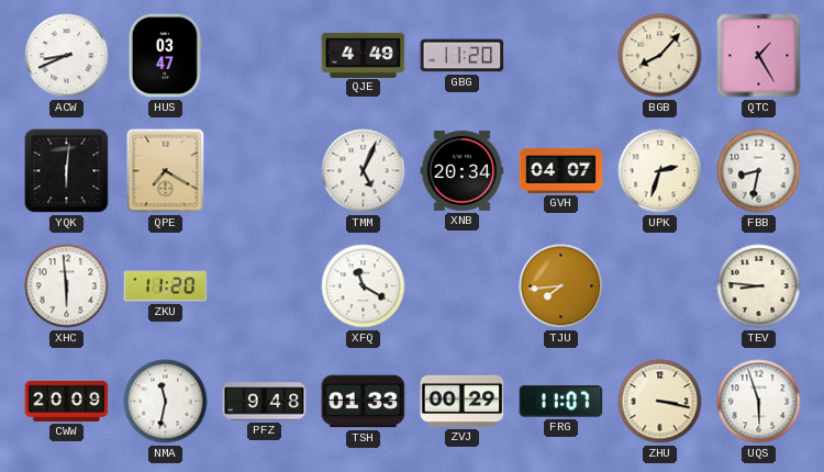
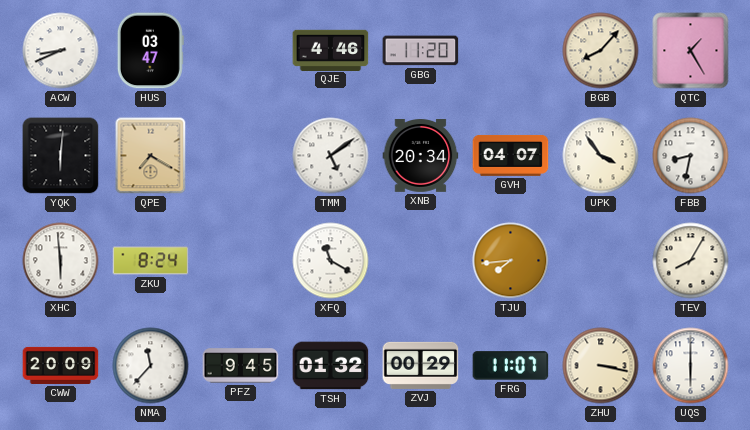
QJE: 4:49 -> 4:46
TMM: 5:04 -> 5:09
UPK: 2:33 -> 3:54
ZKU: 11:20 -> 8:24
TEV: 8:46 -> 8:05
NMA: 11:32 -> 11:37
PFZ: 9:48 -> 9:45
TSH: 01:33 -> 01:32
UQS: 5:57 -> 6:00
